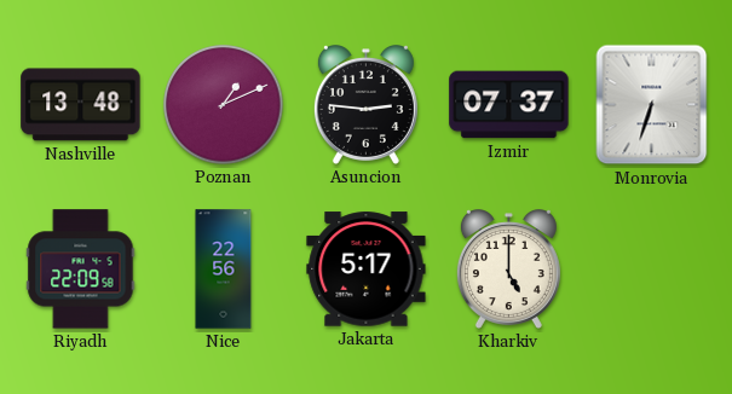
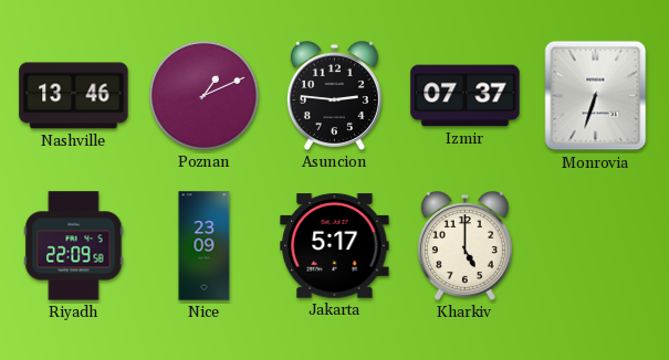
Nashville: 13:48 -> 13:46
Nice: 22:56 -> 23:09
